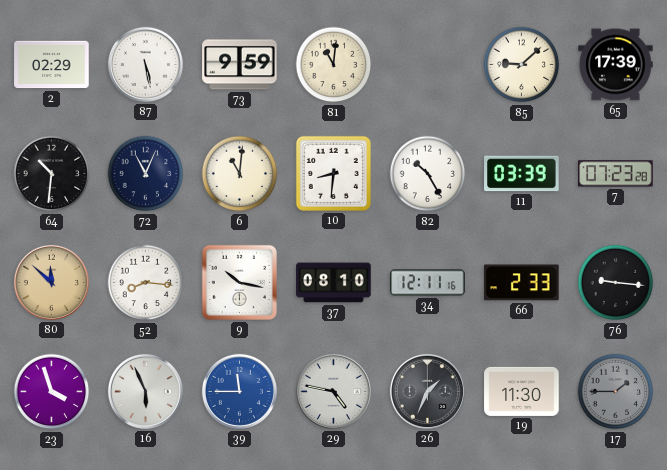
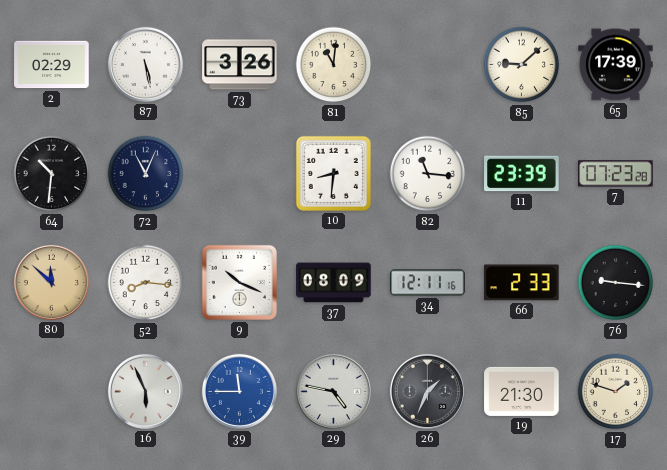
73: 9:59 -> 3:26
6: 11:01 -> none
82: 10:25 -> 11:16
11: 03:39 -> 23:39
9: 10:17 -> 10:19
37: 08:10 -> 08:09
23: 3:57 -> none
19: 11:30 -> 21:30
17: 1:45 -> 1:48
17 dial: grey -> cream
